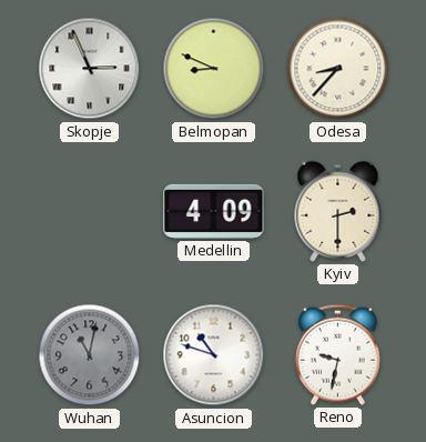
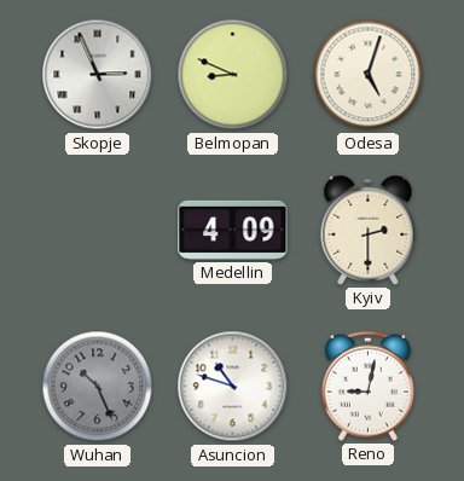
Odesa: 8:37 -> 5:03
Wuhan: 11:02 -> 10:26
Reno: 9:32 -> 9:02
